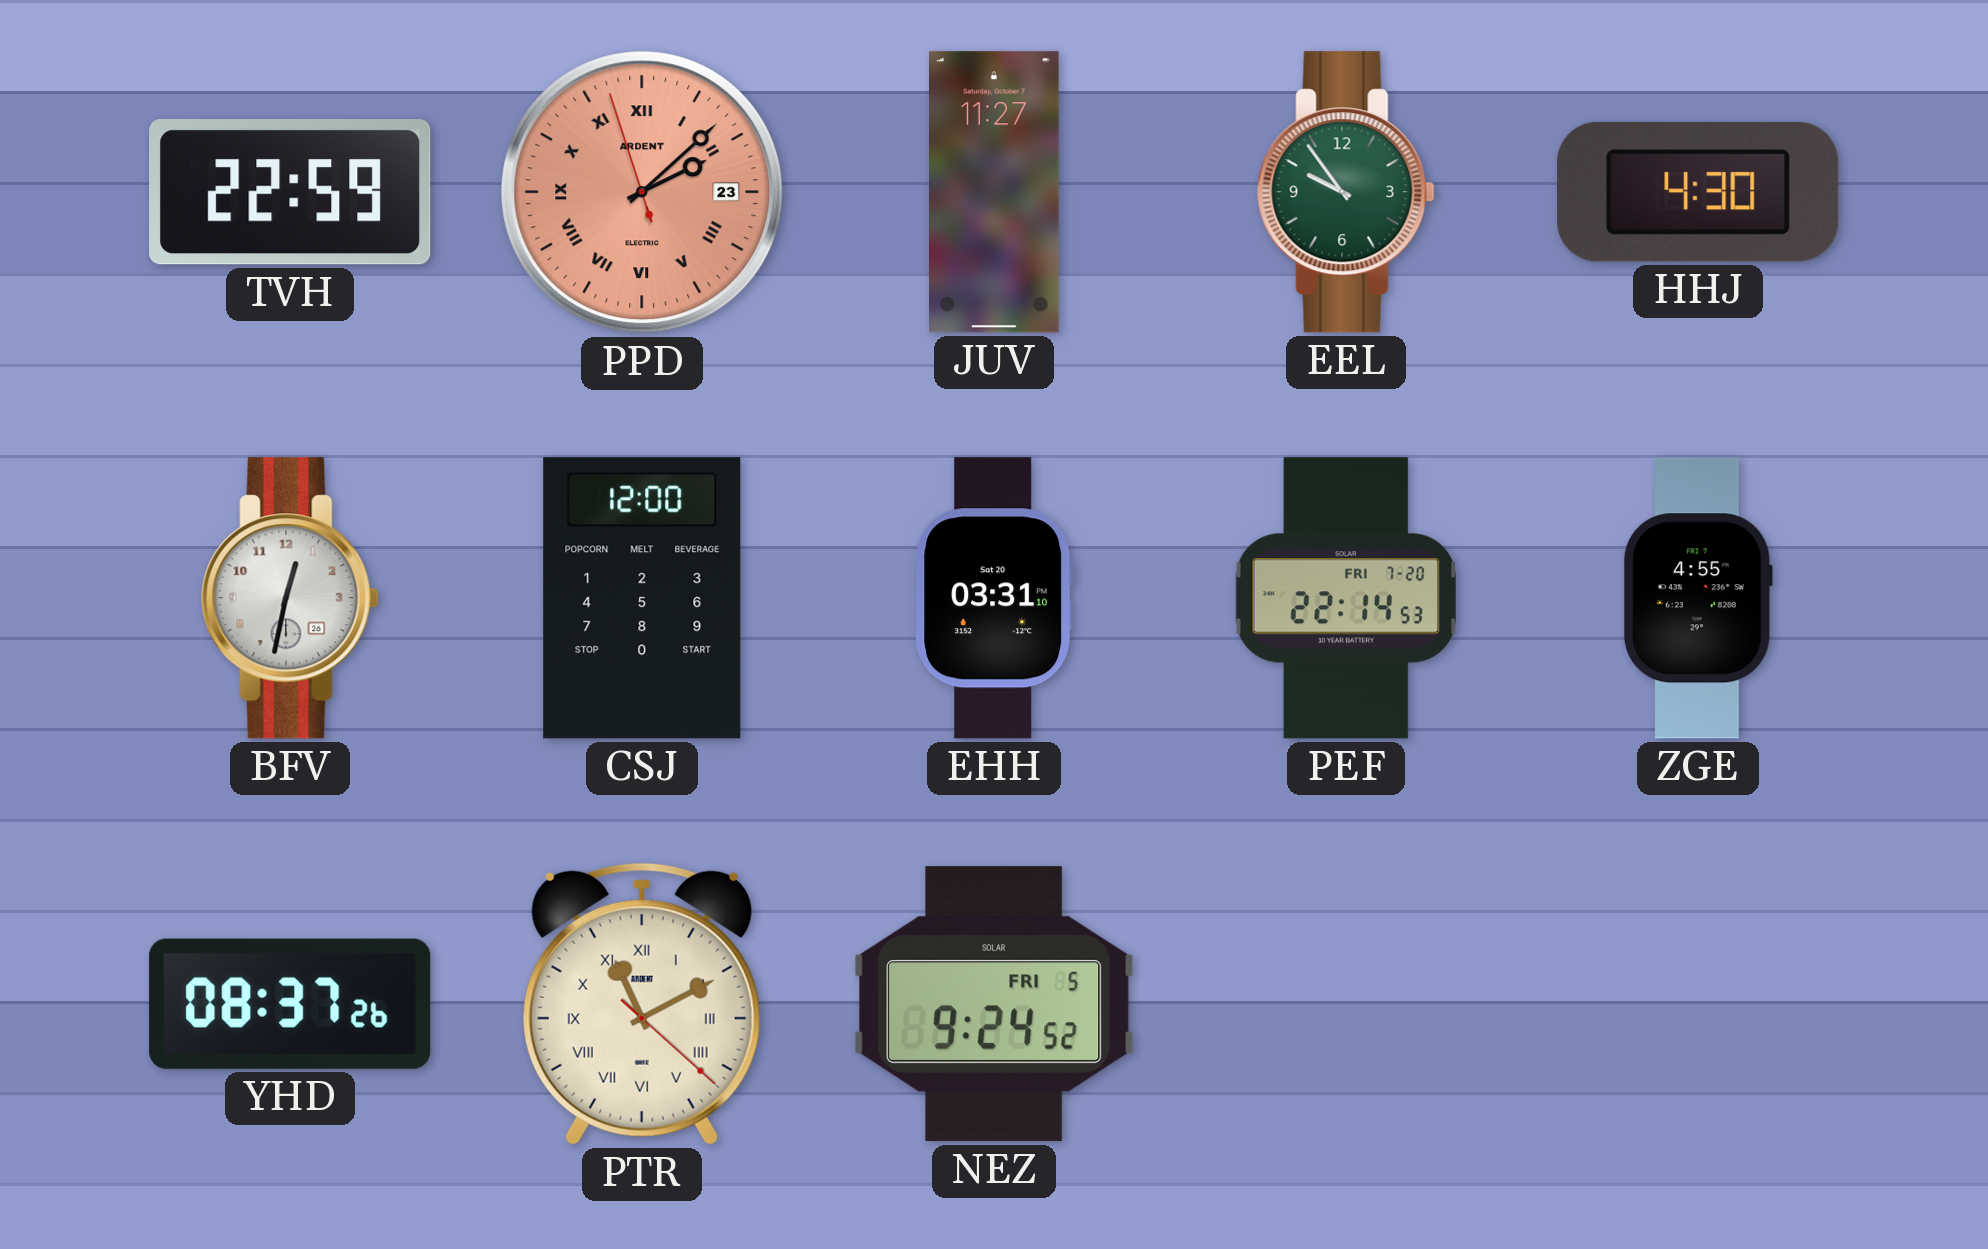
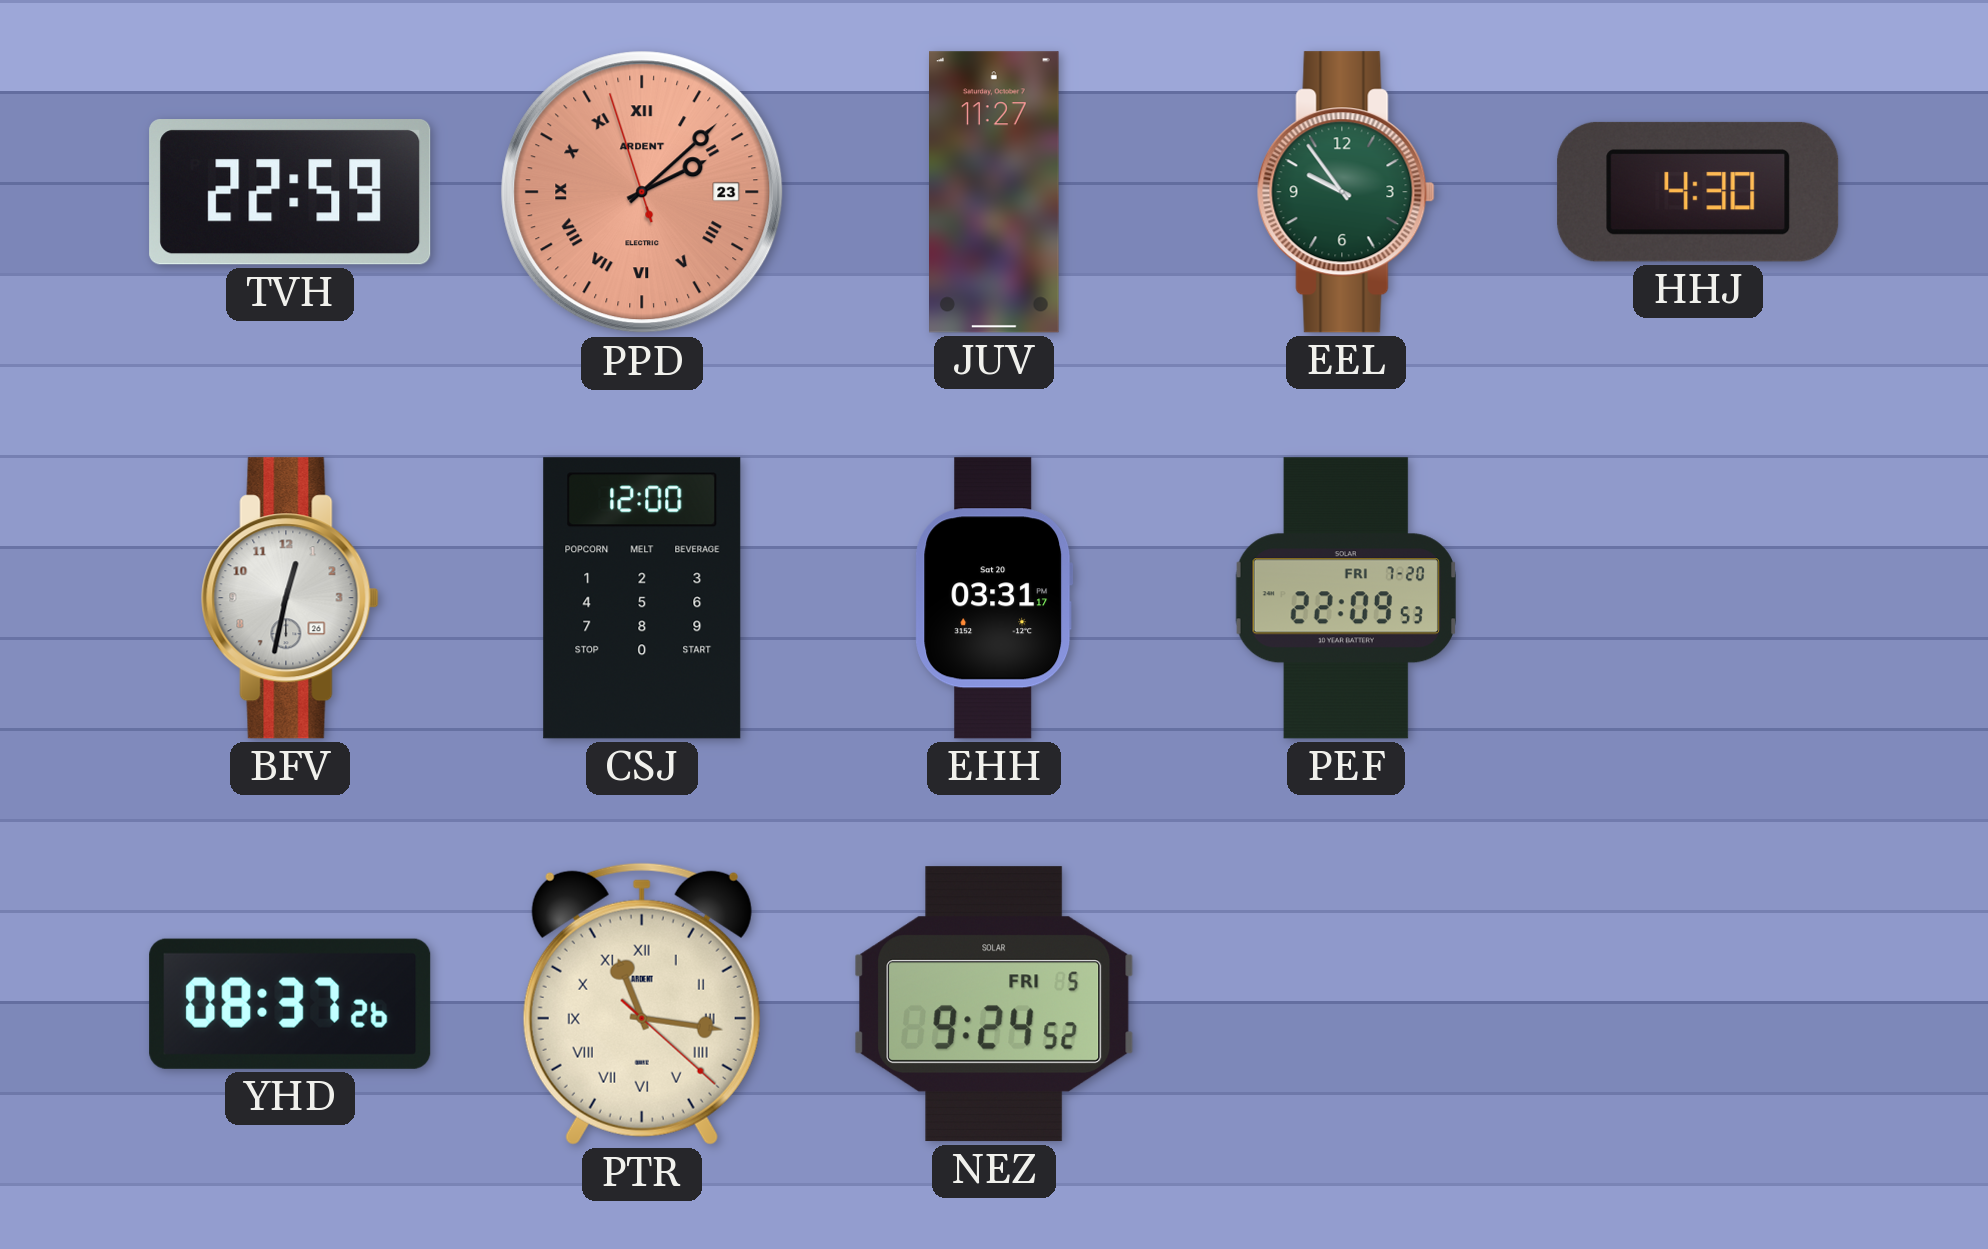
EHH: 03:31:10 -> 03:31:17
PEF: 22:14 -> 22:09
ZGE: 4:55 -> none
PTR: 11:10 -> 11:16
